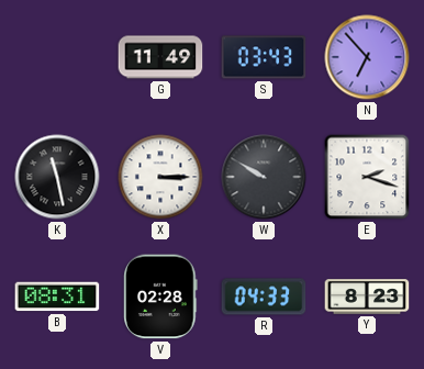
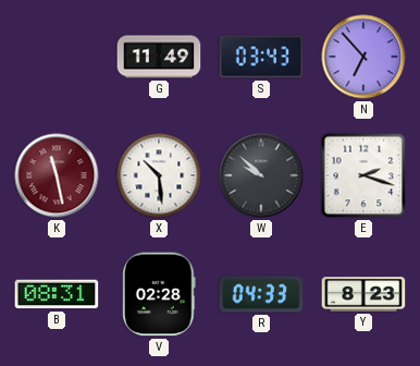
K dial: black -> burgundy
X: 3:15 -> 10:29
W: 9:50 -> 9:52
